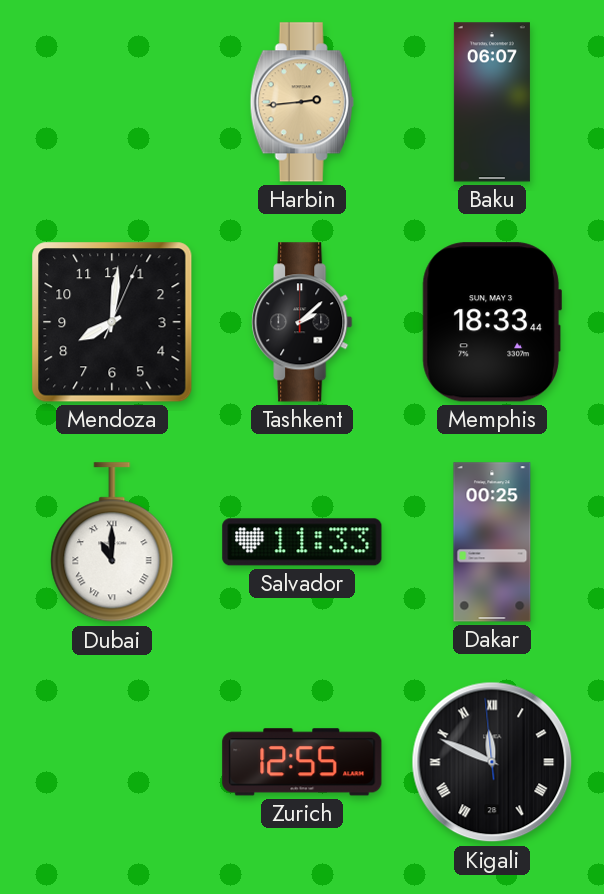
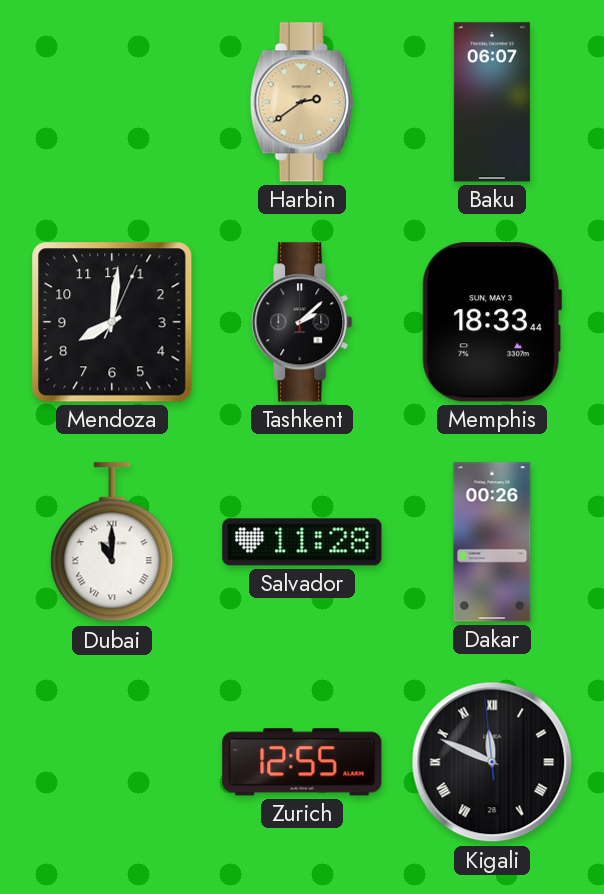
Harbin: 2:44 -> 2:39
Salvador: 11:33 -> 11:28
Dakar: 00:25 -> 00:26
